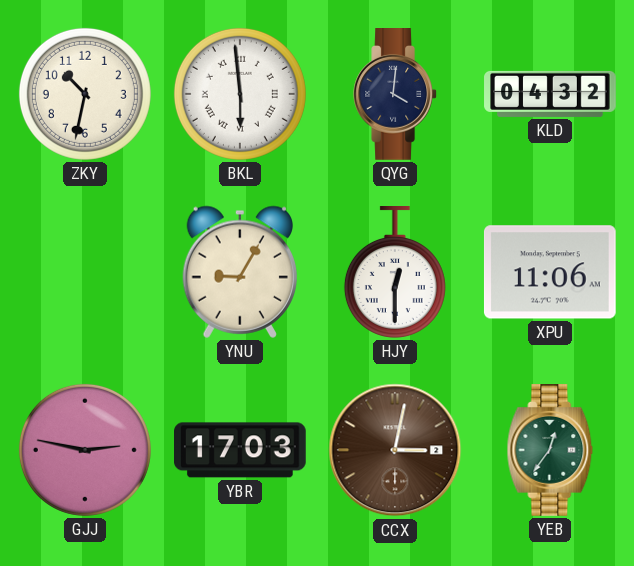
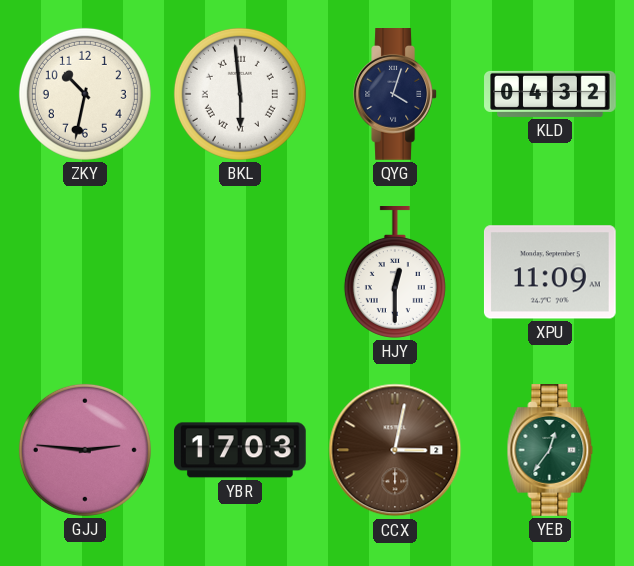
QYG: 4:01 -> 4:03
YNU: 9:05 -> none
XPU: 11:06 -> 11:09
GJJ: 2:47 -> 2:46
